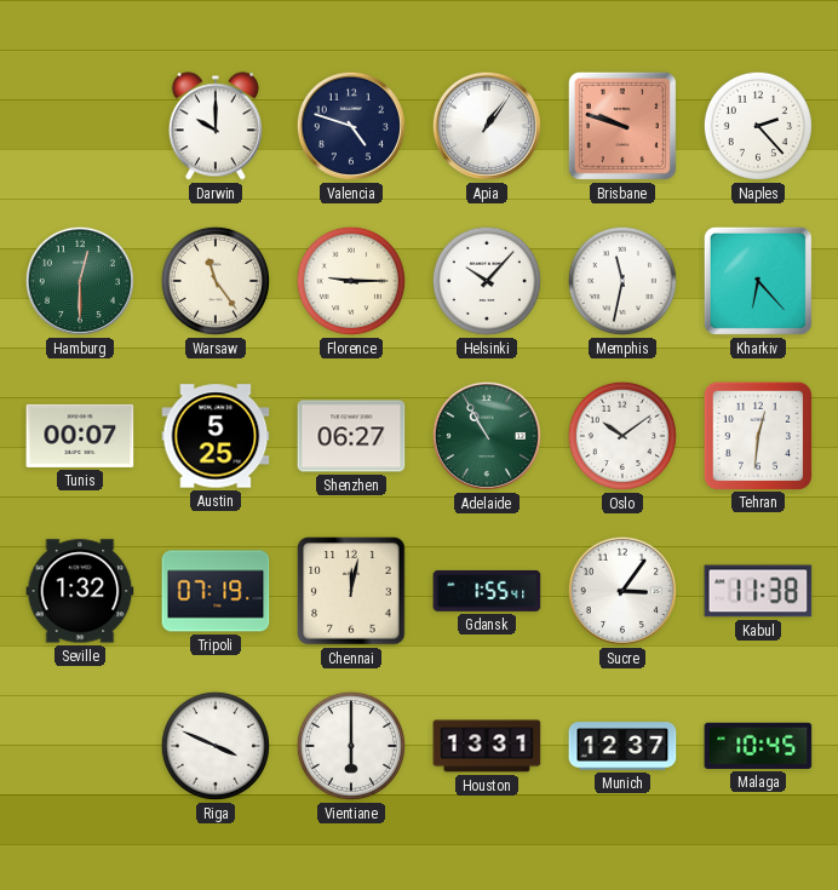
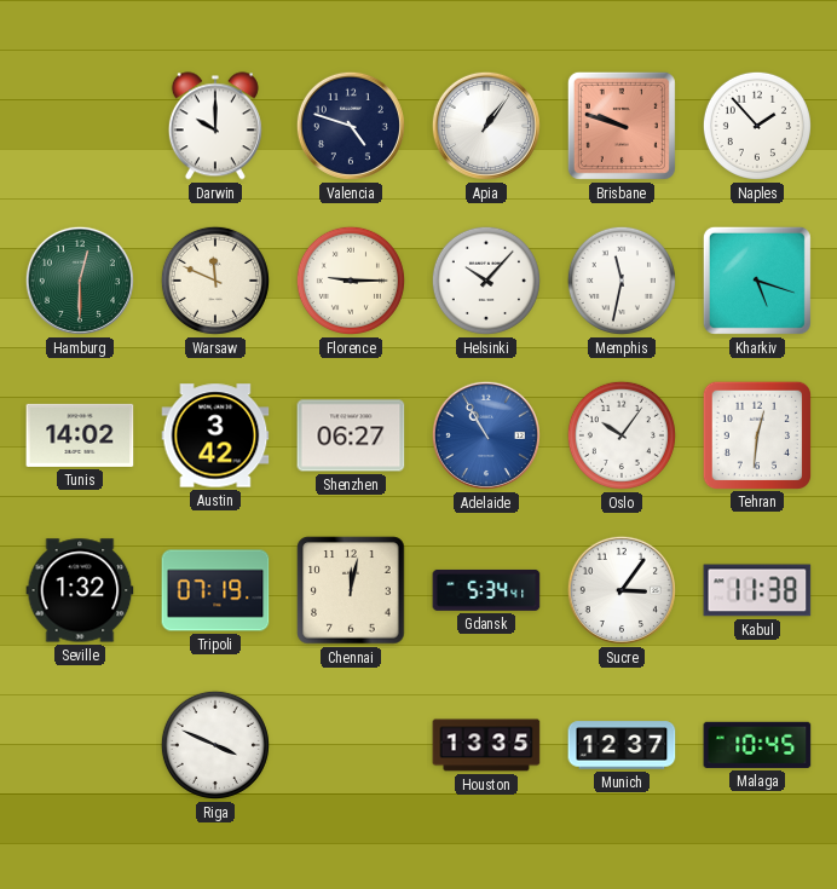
Naples: 2:23 -> 1:53
Warsaw: 11:24 -> 11:49
Kharkiv: 6:23 -> 5:18
Tunis: 00:07 -> 14:02
Austin: 5:25 -> 3:42
Adelaide dial: green -> blue
Oslo: 10:09 -> 10:06
Gdansk: 1:55 -> 5:34
Vientiane: 6:00 -> none
Houston: 13:31 -> 13:35
